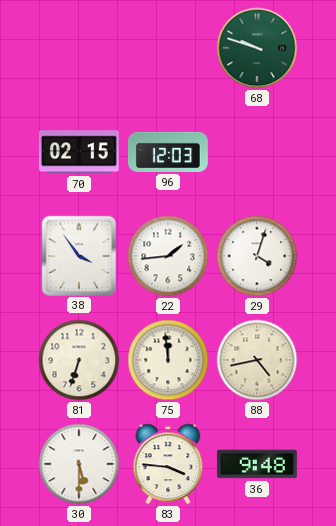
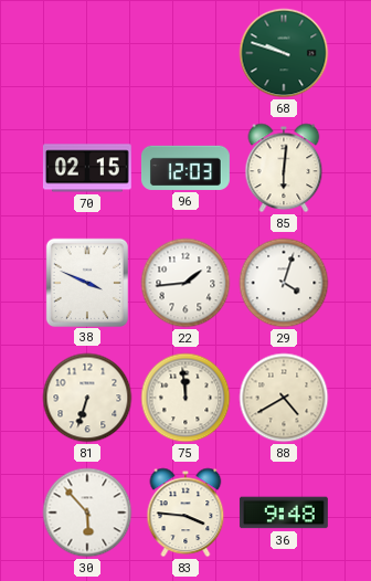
85: none -> 6:01
38: 3:54 -> 3:49
88: 4:43 -> 4:40
30: 5:30 -> 5:53
